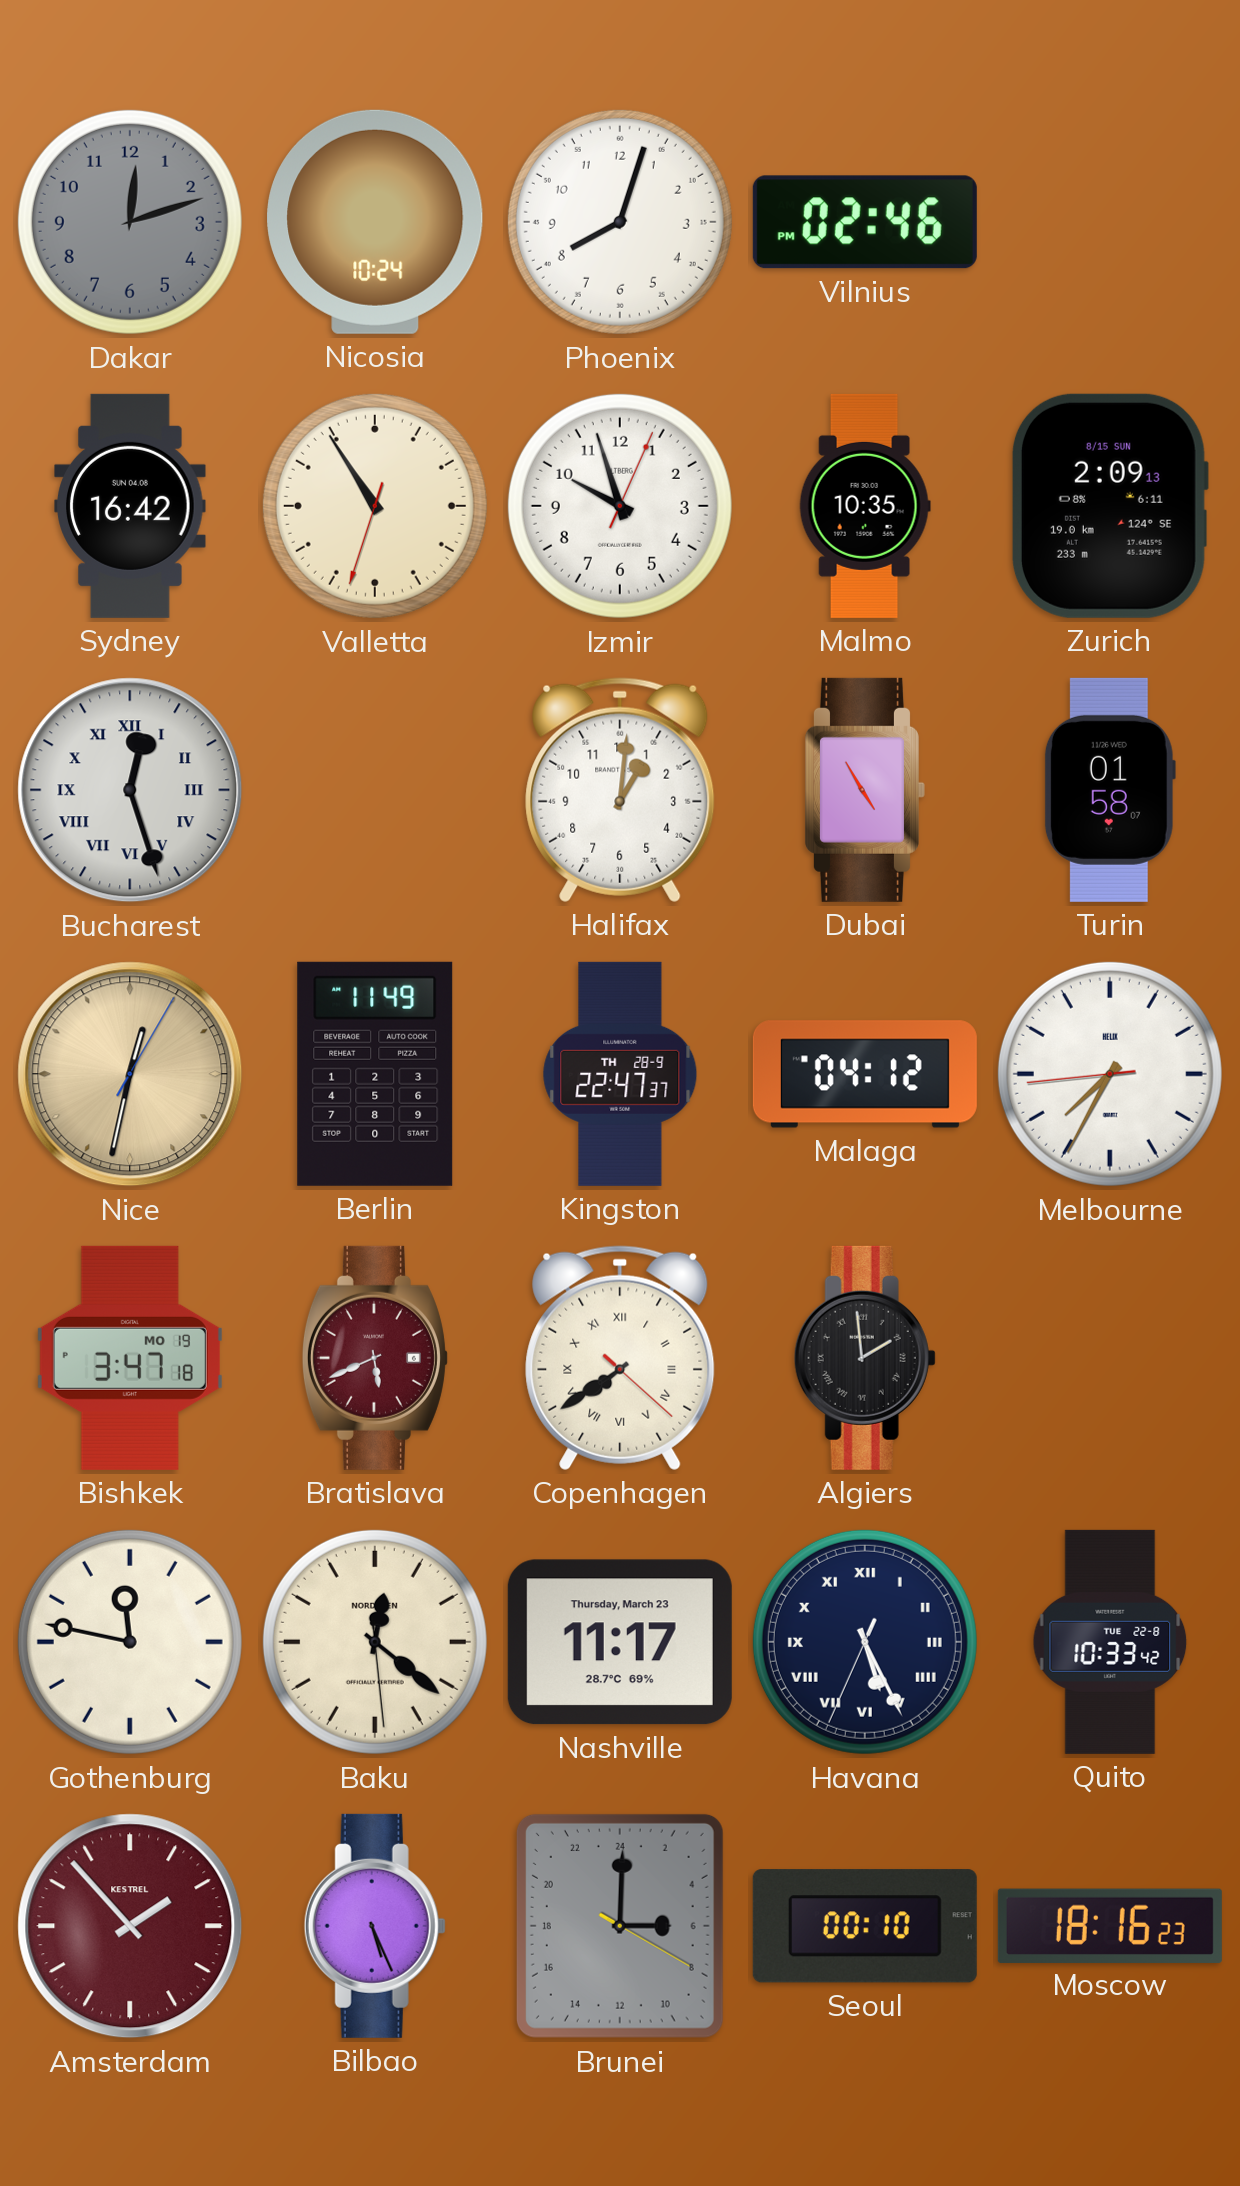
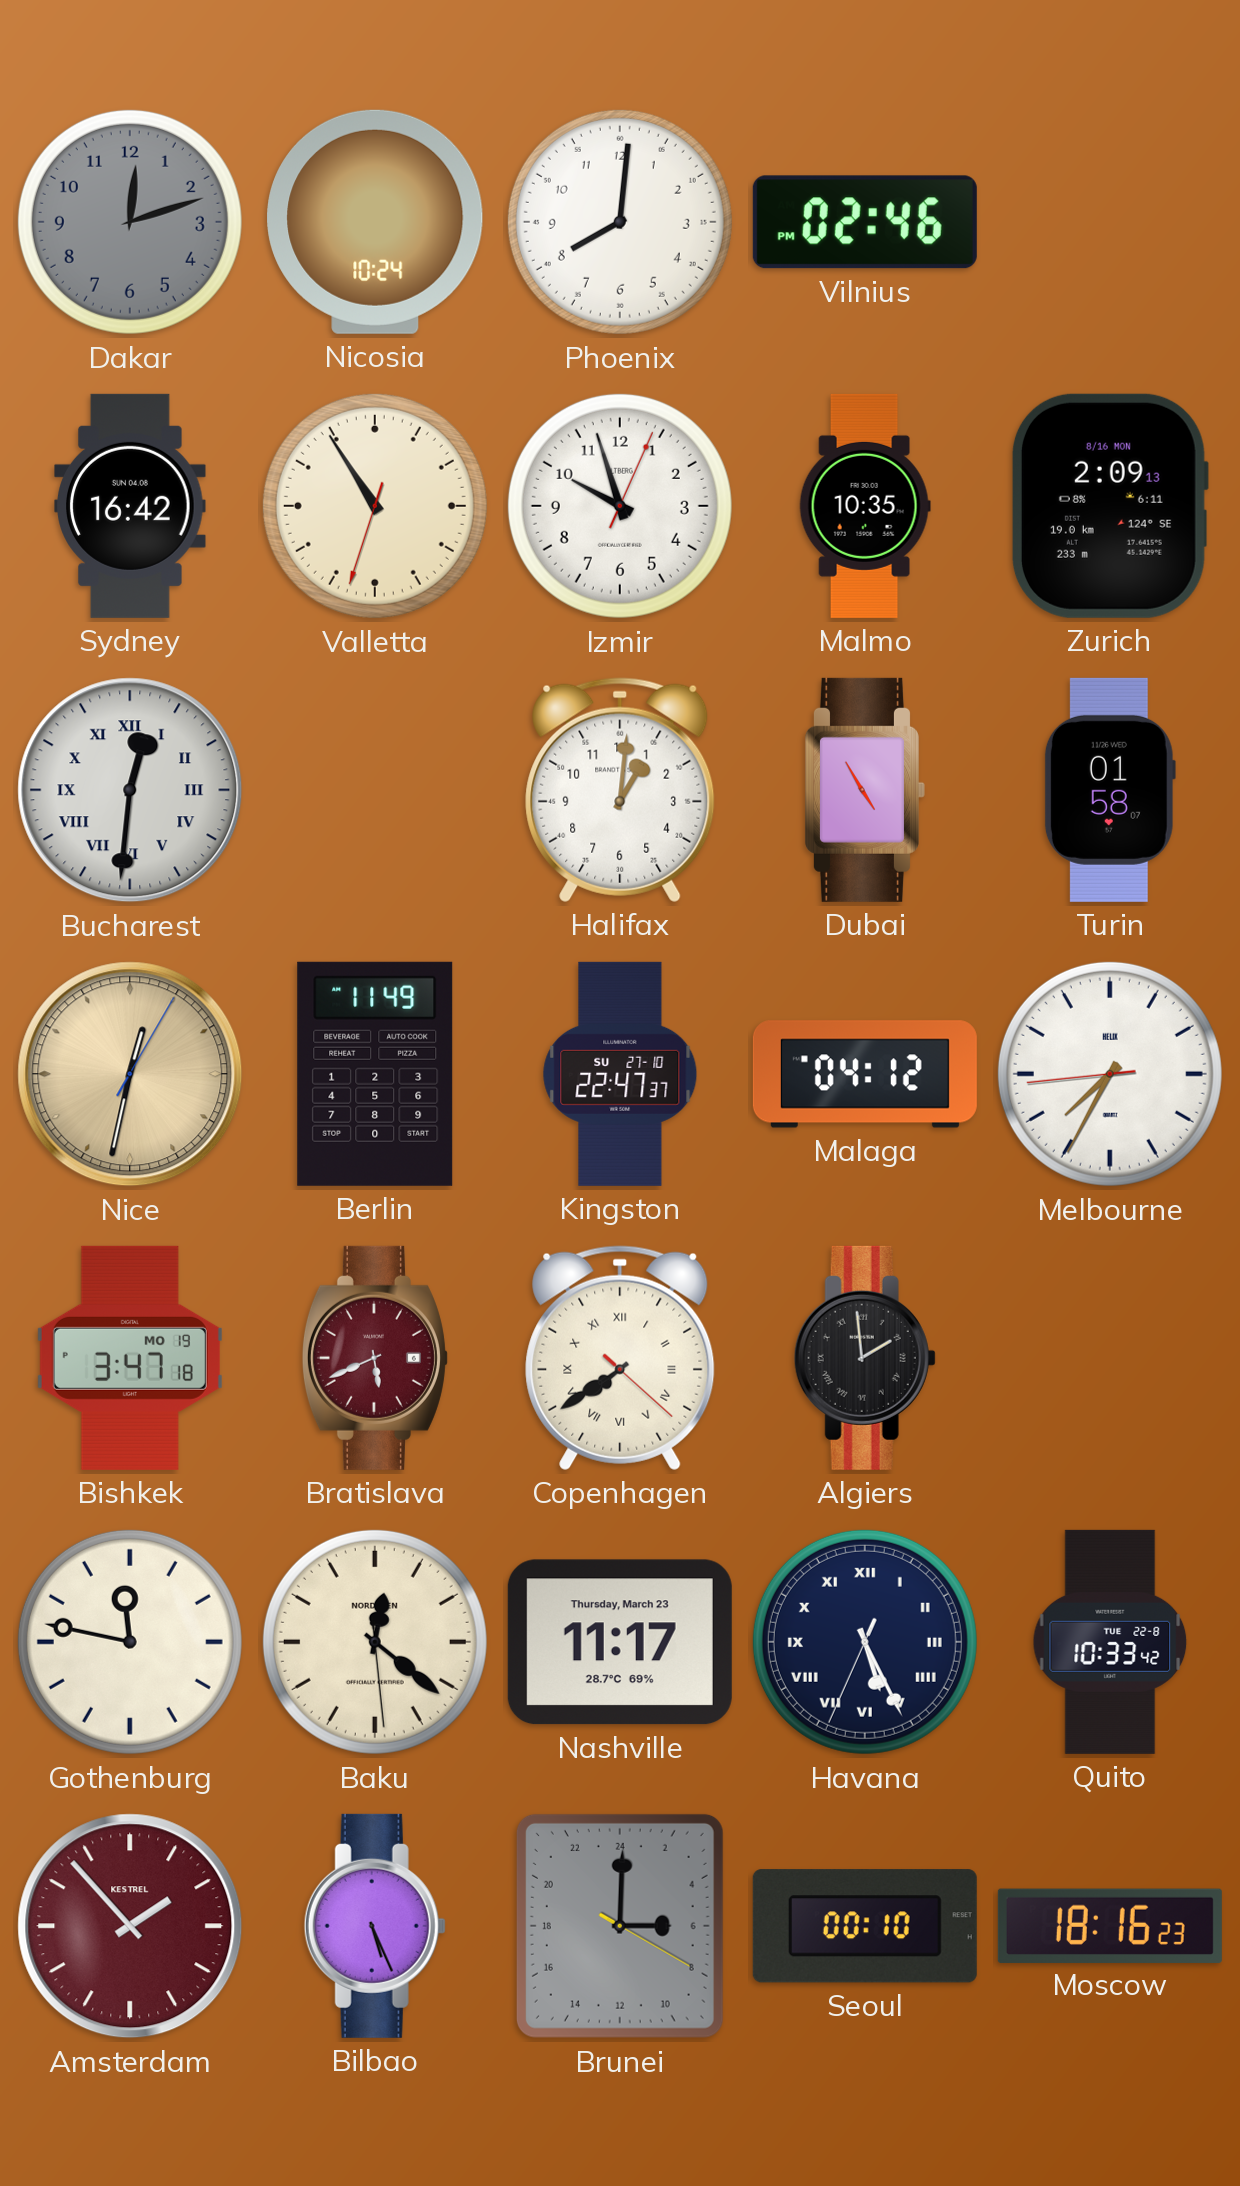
Phoenix: 8:03 -> 8:01
Zurich date: 8/15 SUN -> 8/16 MON
Bucharest: 12:27 -> 12:31
Kingston date: TH 28-9 -> SU 27-10
